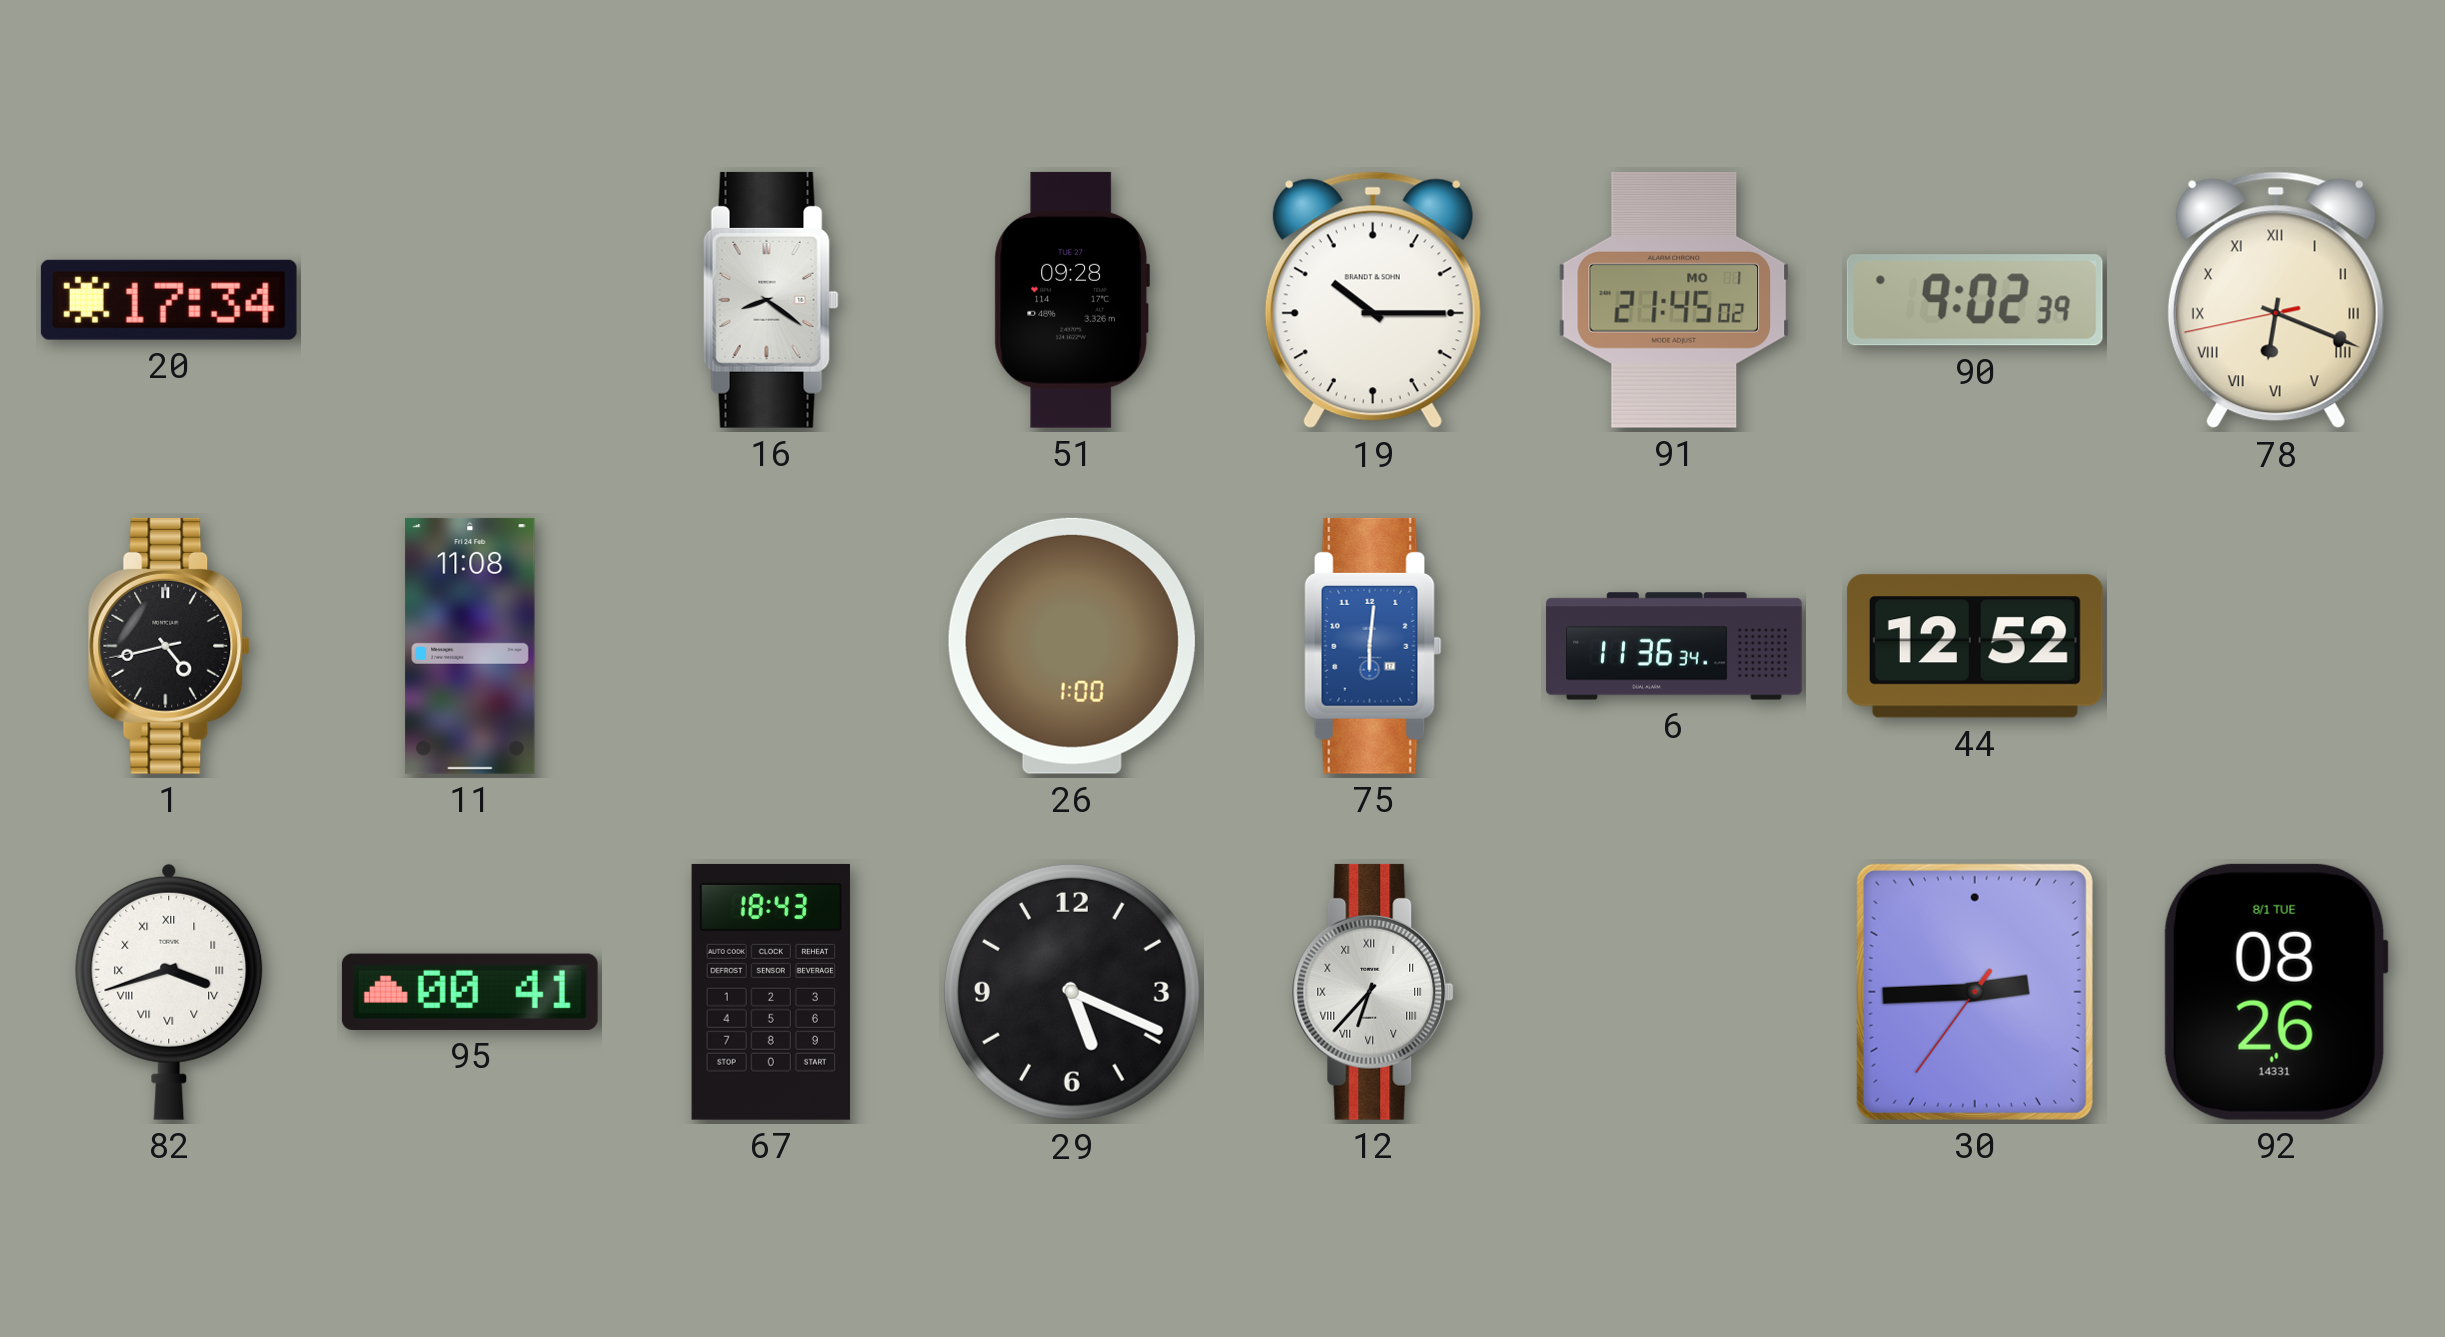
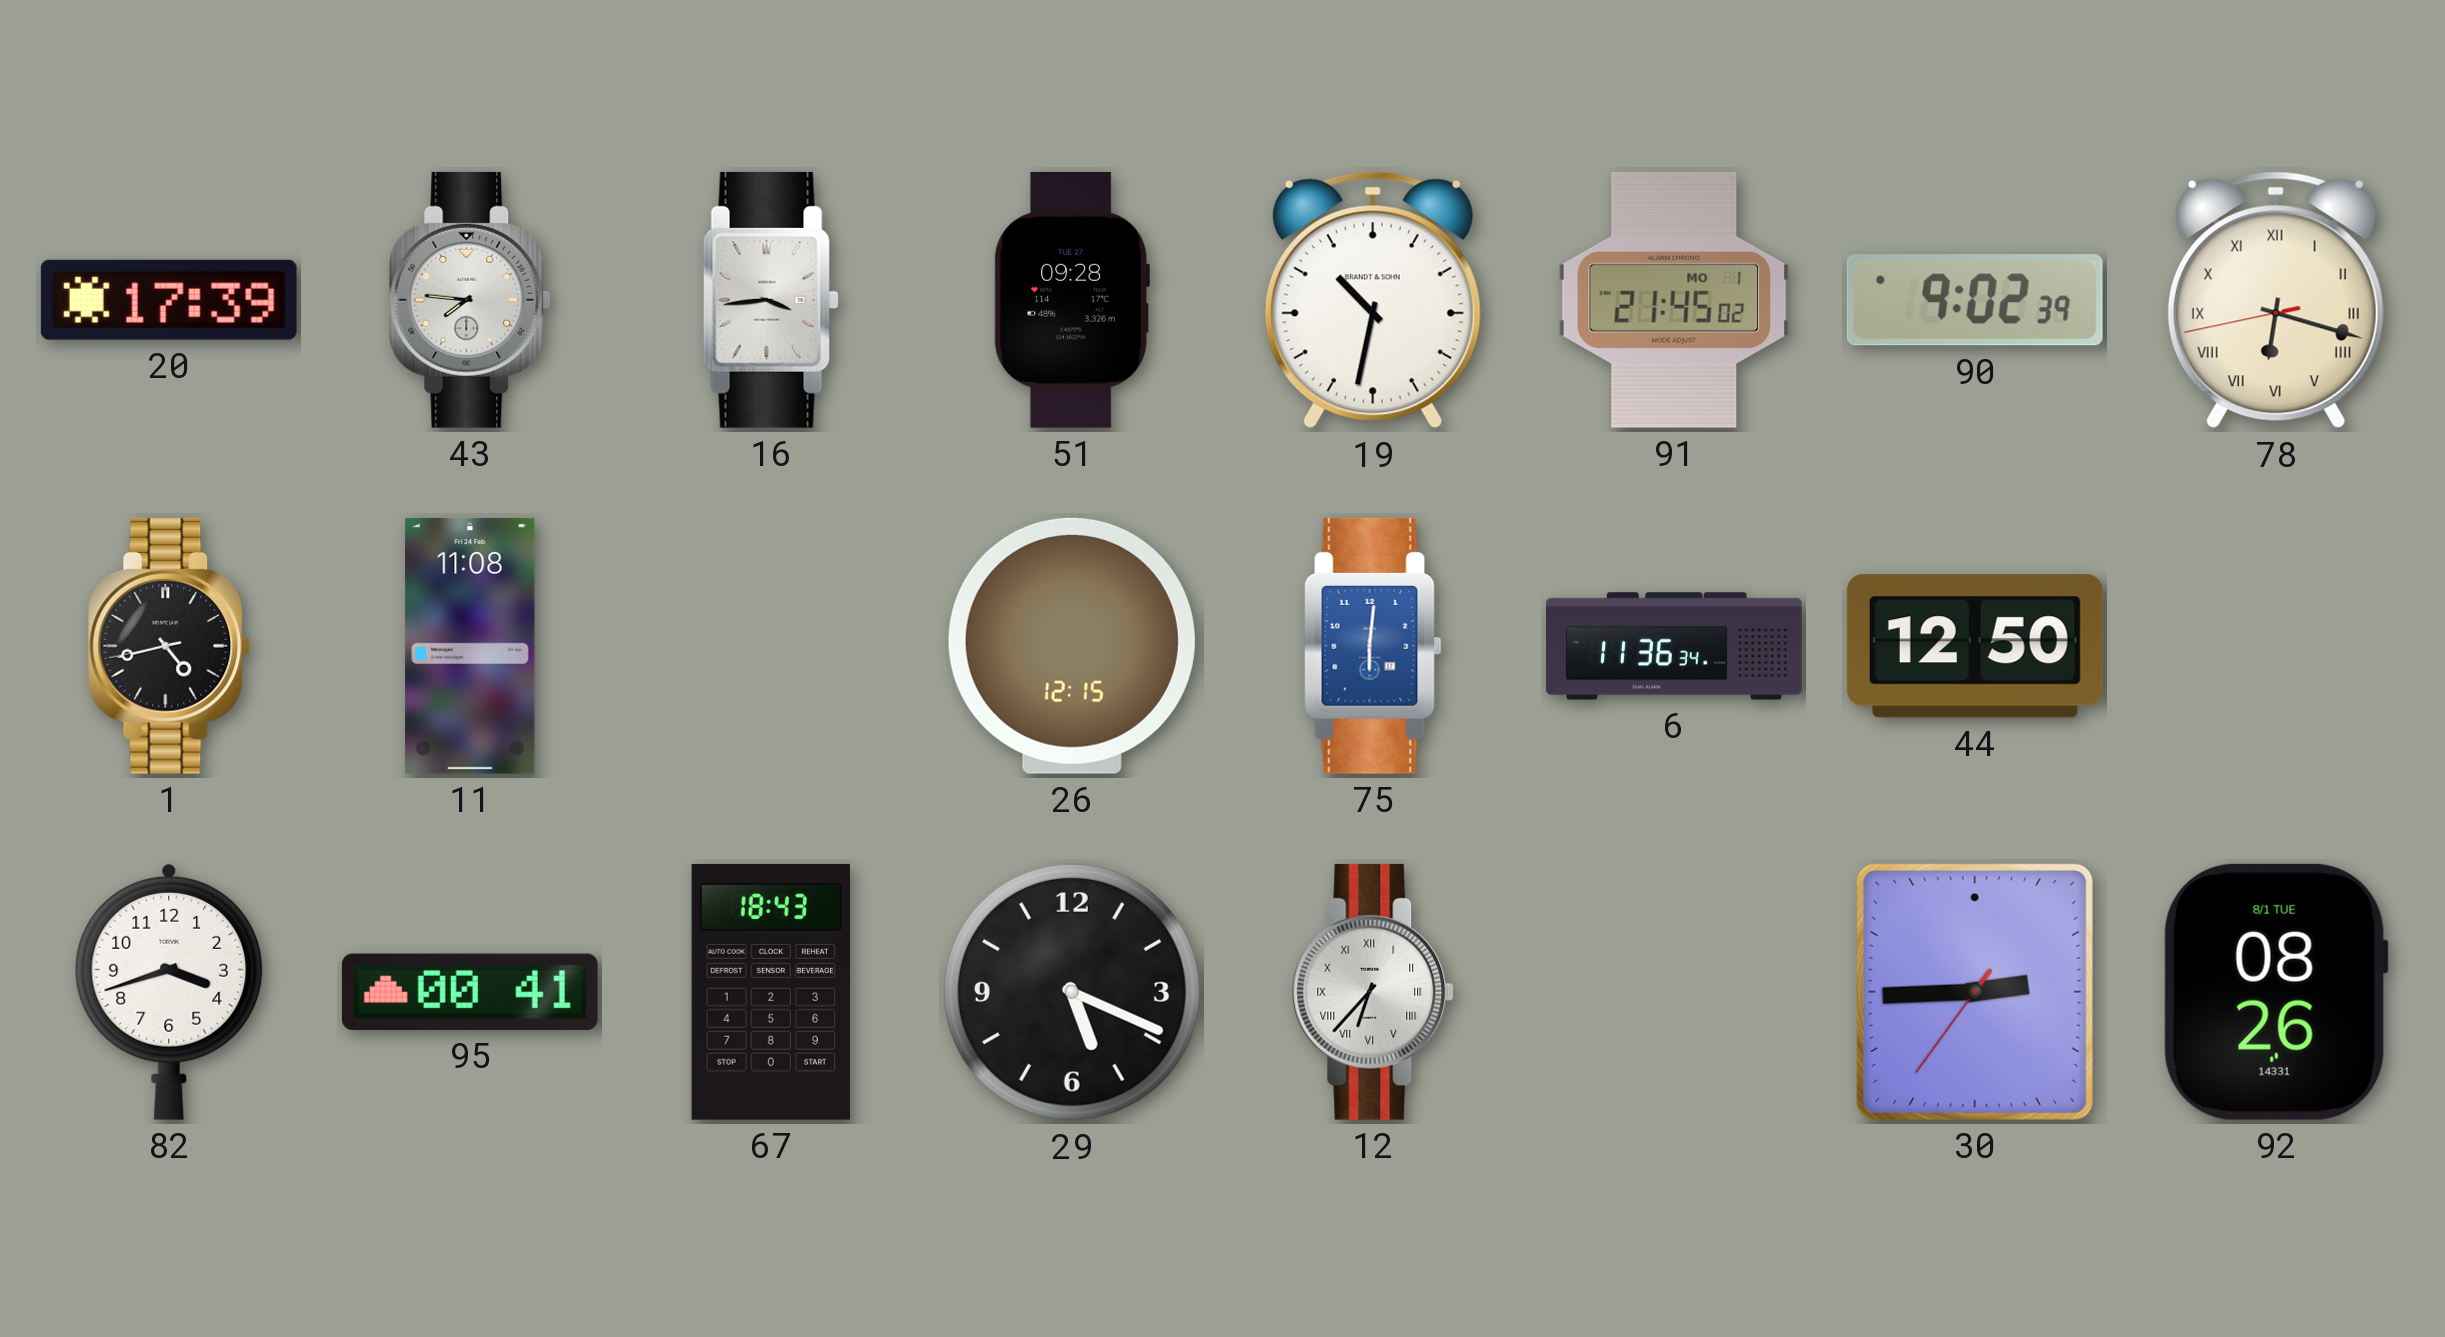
20: 17:34 -> 17:39
43: none -> 7:46
16: 8:21 -> 3:44
19: 10:15 -> 10:32
78: 6:18 -> 6:17
26: 1:00 -> 12:15
44: 12:52 -> 12:50
82 numerals: Roman -> Arabic
